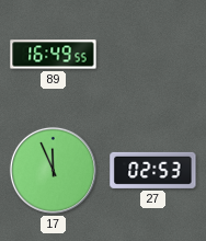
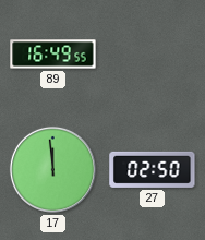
17: 11:56 -> 11:59
27: 02:53 -> 02:50
